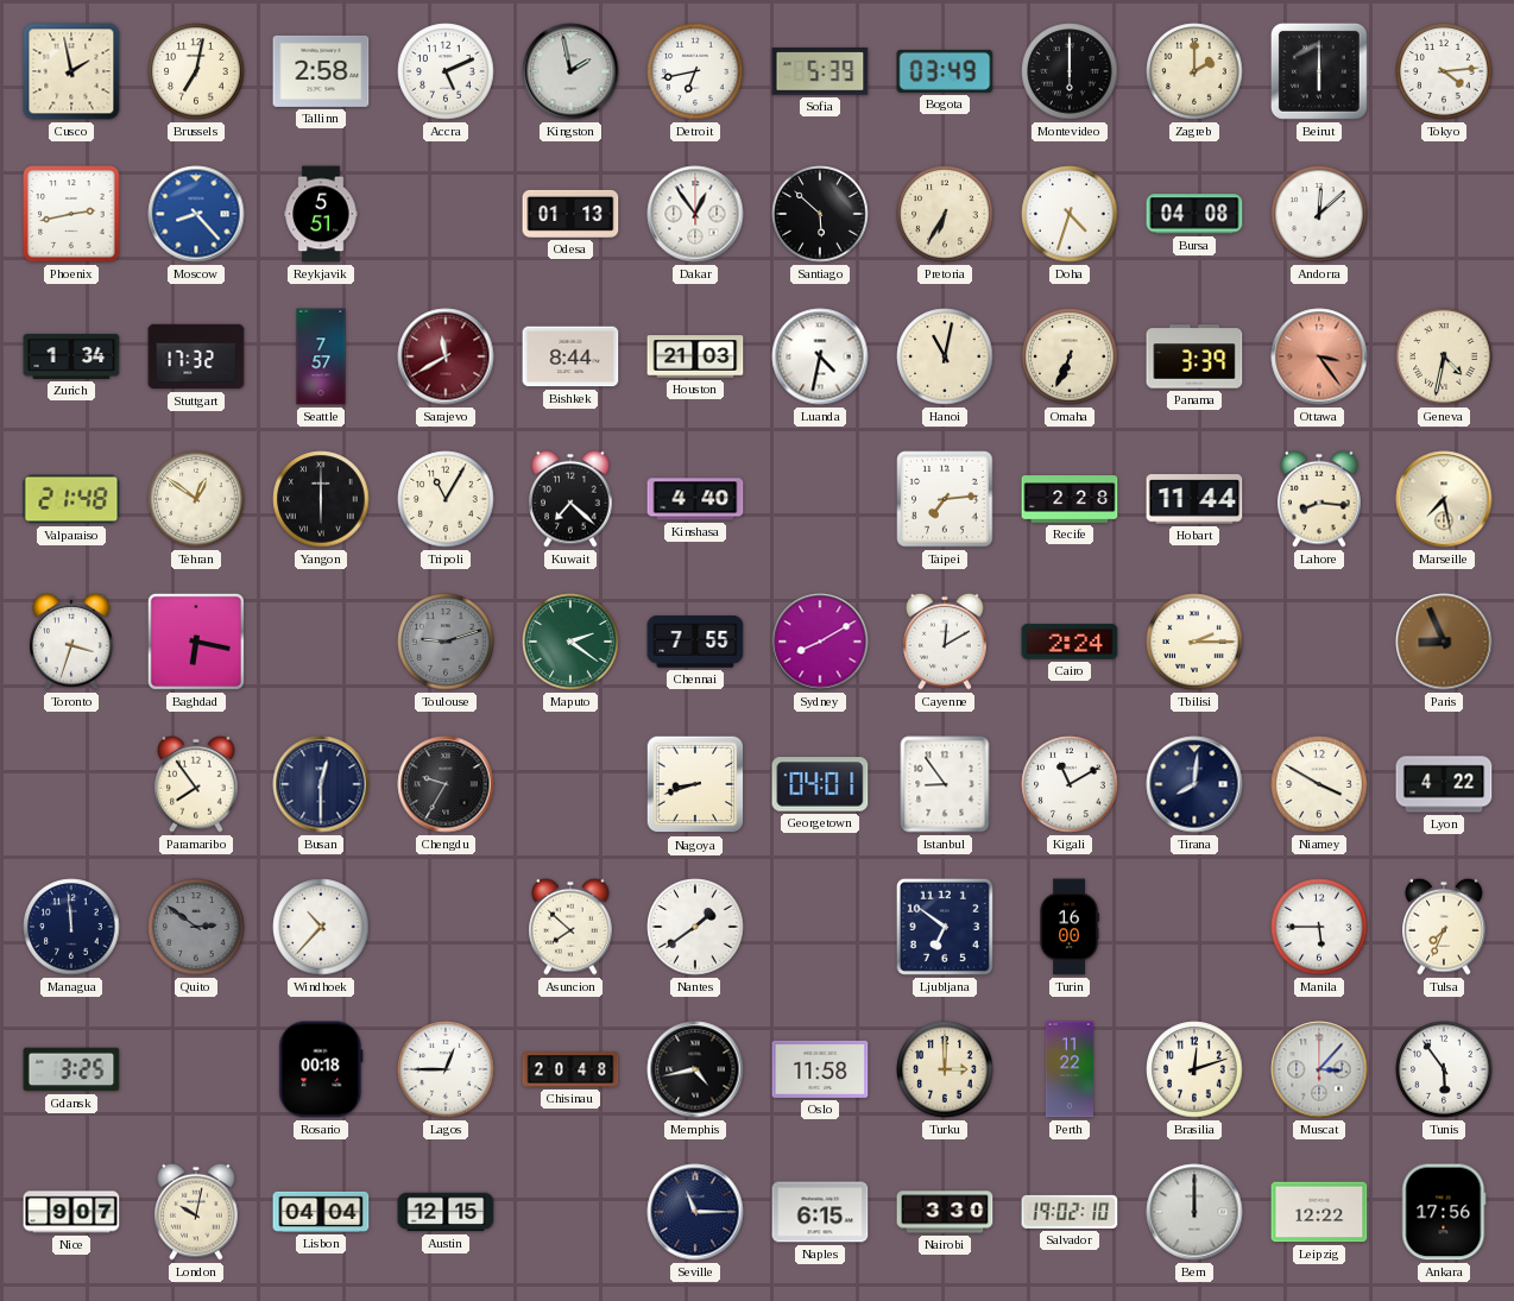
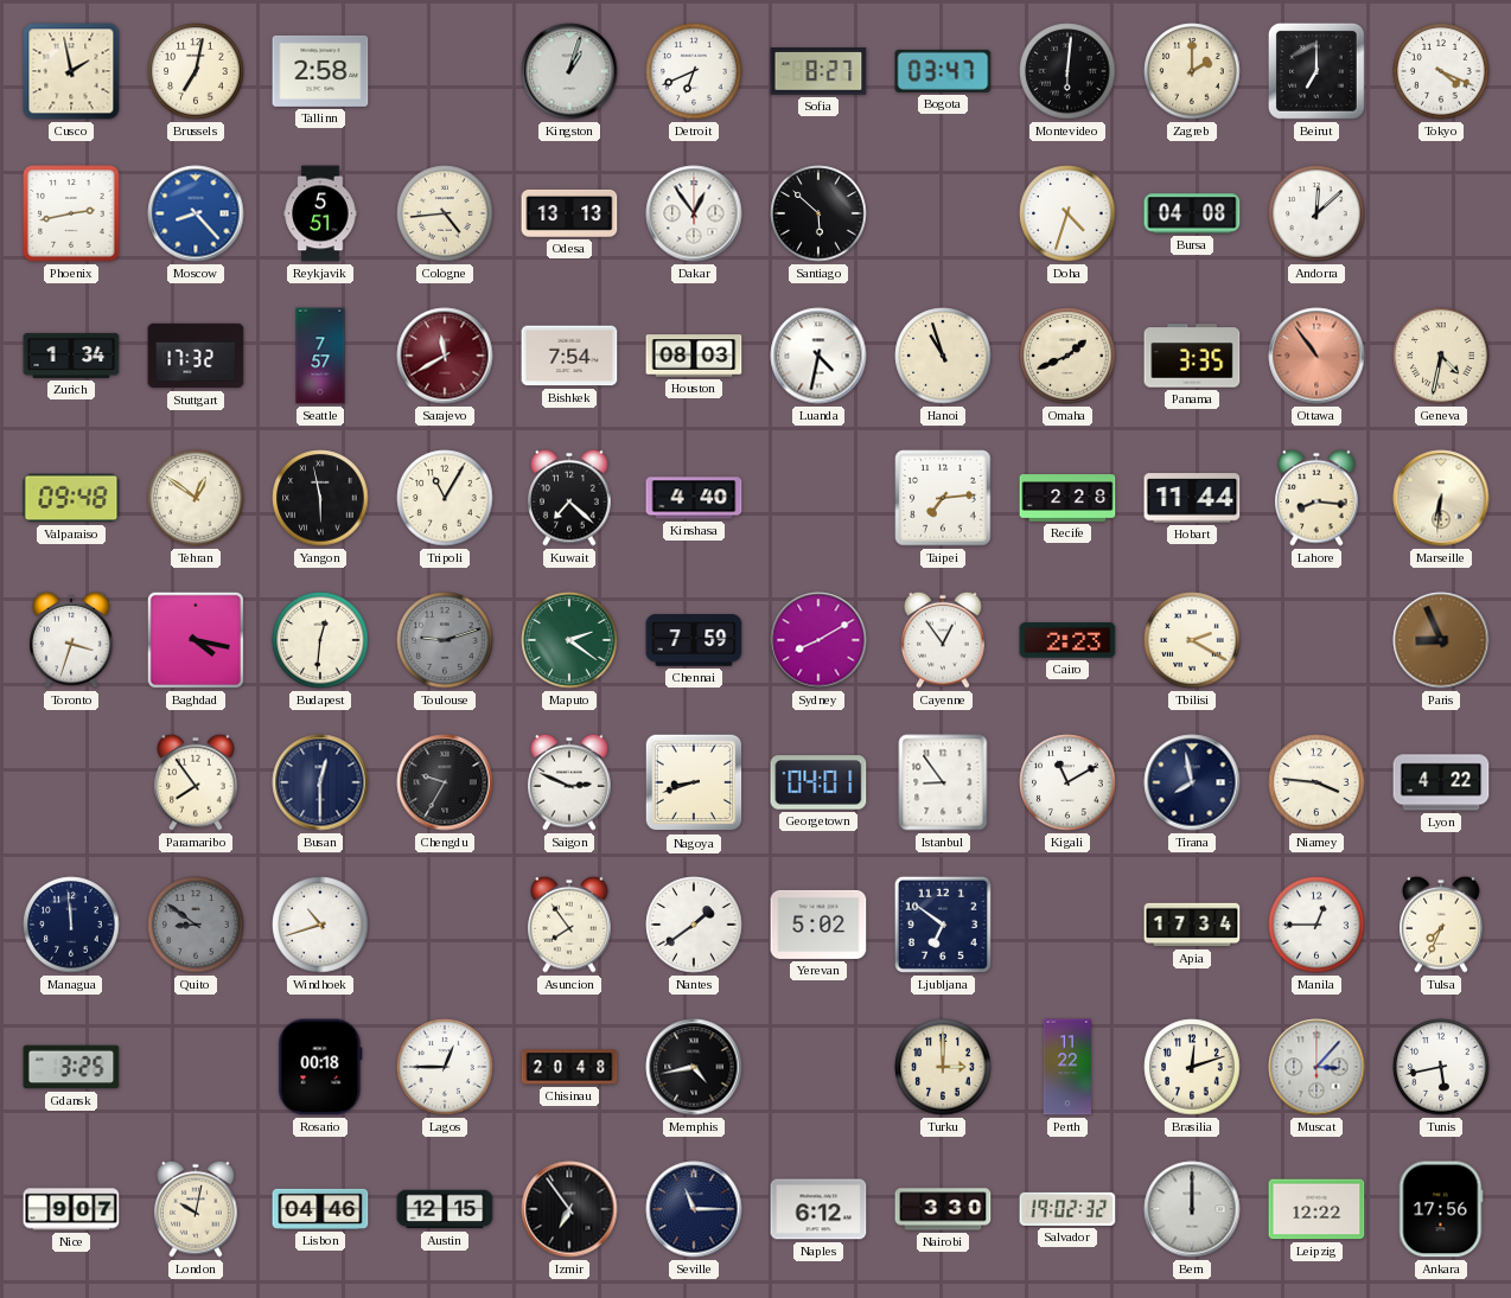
Accra: 5:11 -> none
Kingston: 1:58 -> 1:03
Detroit: 6:43 -> 6:41
Sofia: 5:39 -> 8:27
Bogota: 03:49 -> 03:47
Montevideo: 6:00 -> 6:01
Beirut: 6:00 -> 7:00
Tokyo: 4:14 -> 4:19
Cologne: none -> 4:44
Odesa: 01:13 -> 13:13
Pretoria: 6:35 -> none
Bishkek: 8:44 -> 7:54
Houston: 21:03 -> 08:03
Hanoi: 11:02 -> 10:57
Omaha: 6:34 -> 1:41
Panama: 3:39 -> 3:35
Ottawa: 3:24 -> 10:54
Valparaiso: 21:48 -> 09:48
Yangon: 6:00 -> 5:58
Marseille: 7:28 -> 6:31
Baghdad: 6:17 -> 4:17
Budapest: none -> 12:31
Chennai: 7:55 -> 7:59
Cayenne: 12:10 -> 12:54
Cairo: 2:24 -> 2:23
Tbilisi: 2:15 -> 2:20
Saigon: none -> 2:49
Tirana: 8:01 -> 7:58
Niamey: 3:50 -> 3:46
Quito: 2:51 -> 8:51
Windhoek: 10:37 -> 10:42
Asuncion: 7:52 -> 7:54
Yerevan: none -> 5:02
Turin: 16:00 -> none
Apia: none -> 17:34
Manila: 5:45 -> 12:45
Oslo: 11:58 -> none
Tunis: 5:54 -> 5:43
Lisbon: 04:04 -> 04:46
Izmir: none -> 6:54
Naples: 6:15 -> 6:12
Salvador: 19:02:10 -> 19:02:32
